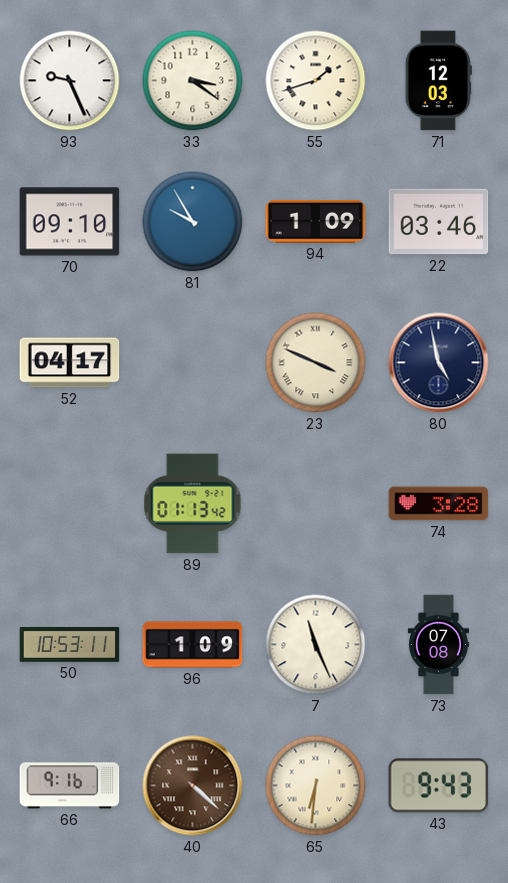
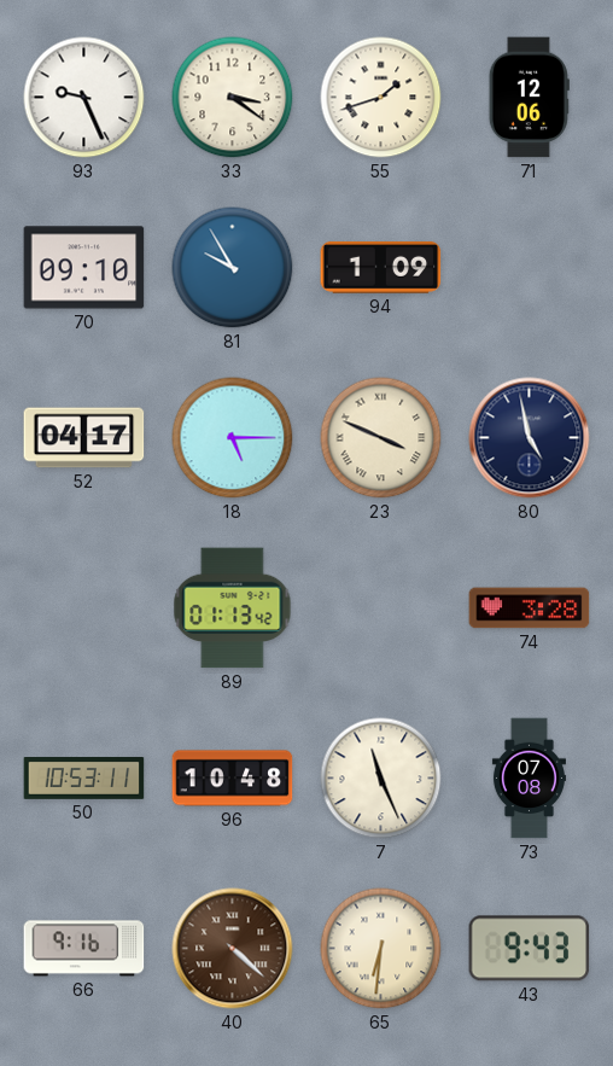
71: 12:03 -> 12:06
22: 03:46 -> none
18: none -> 5:15
96: 1:09 -> 10:48
